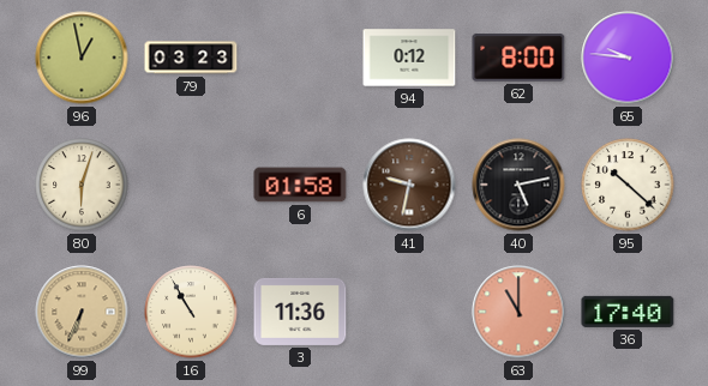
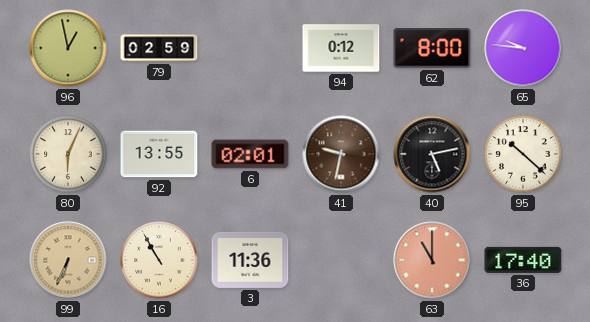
79: 03:23 -> 02:59
80: 6:03 -> 6:04
92: none -> 13:55
6: 01:58 -> 02:01
